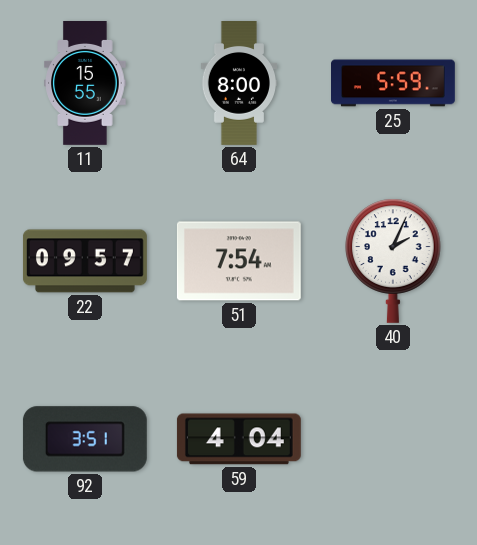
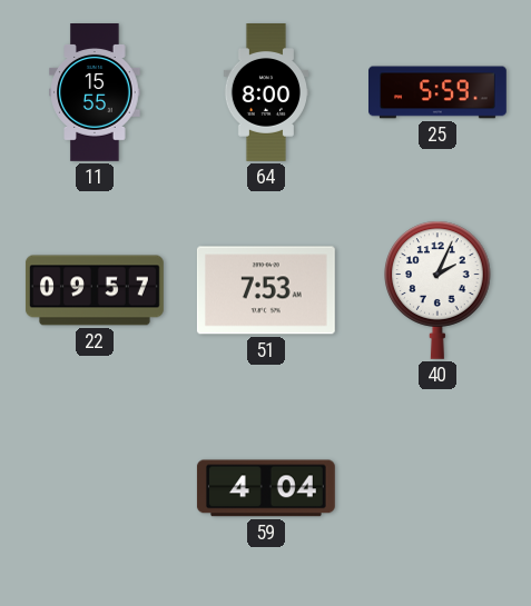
51: 7:54 -> 7:53
92: 3:51 -> none
